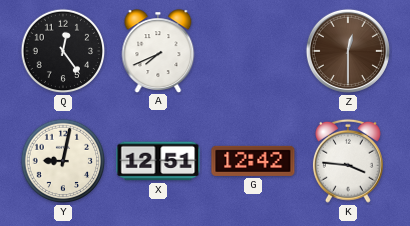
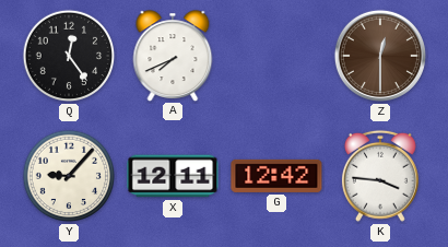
Y: 9:02 -> 9:07
X: 12:51 -> 12:11
